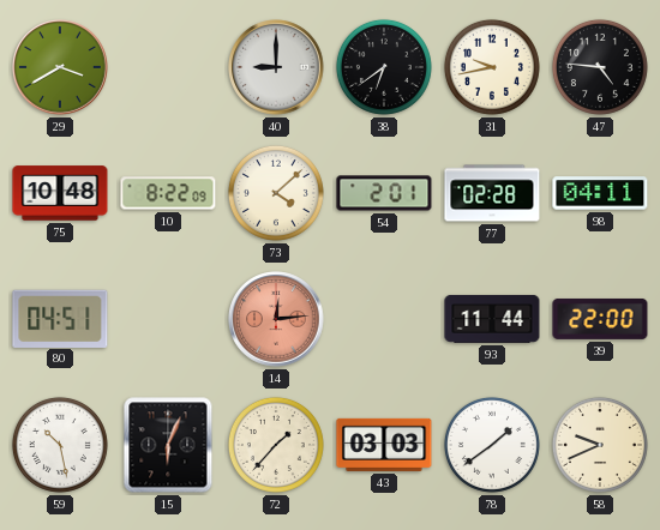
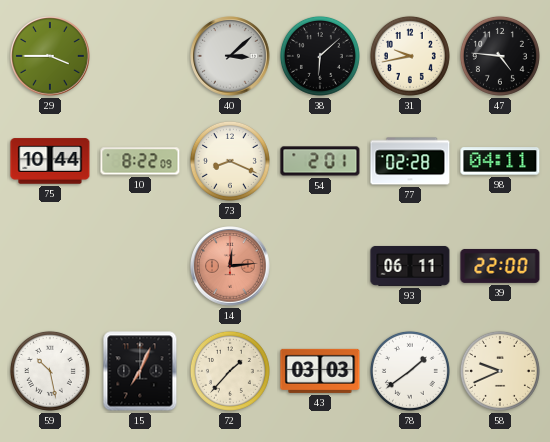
29: 3:40 -> 3:45
40: 9:00 -> 3:08
38: 6:39 -> 6:08
75: 10:48 -> 10:44
73: 4:08 -> 8:19
80: 04:51 -> none
93: 11:44 -> 06:11
15: 6:04 -> 7:04
